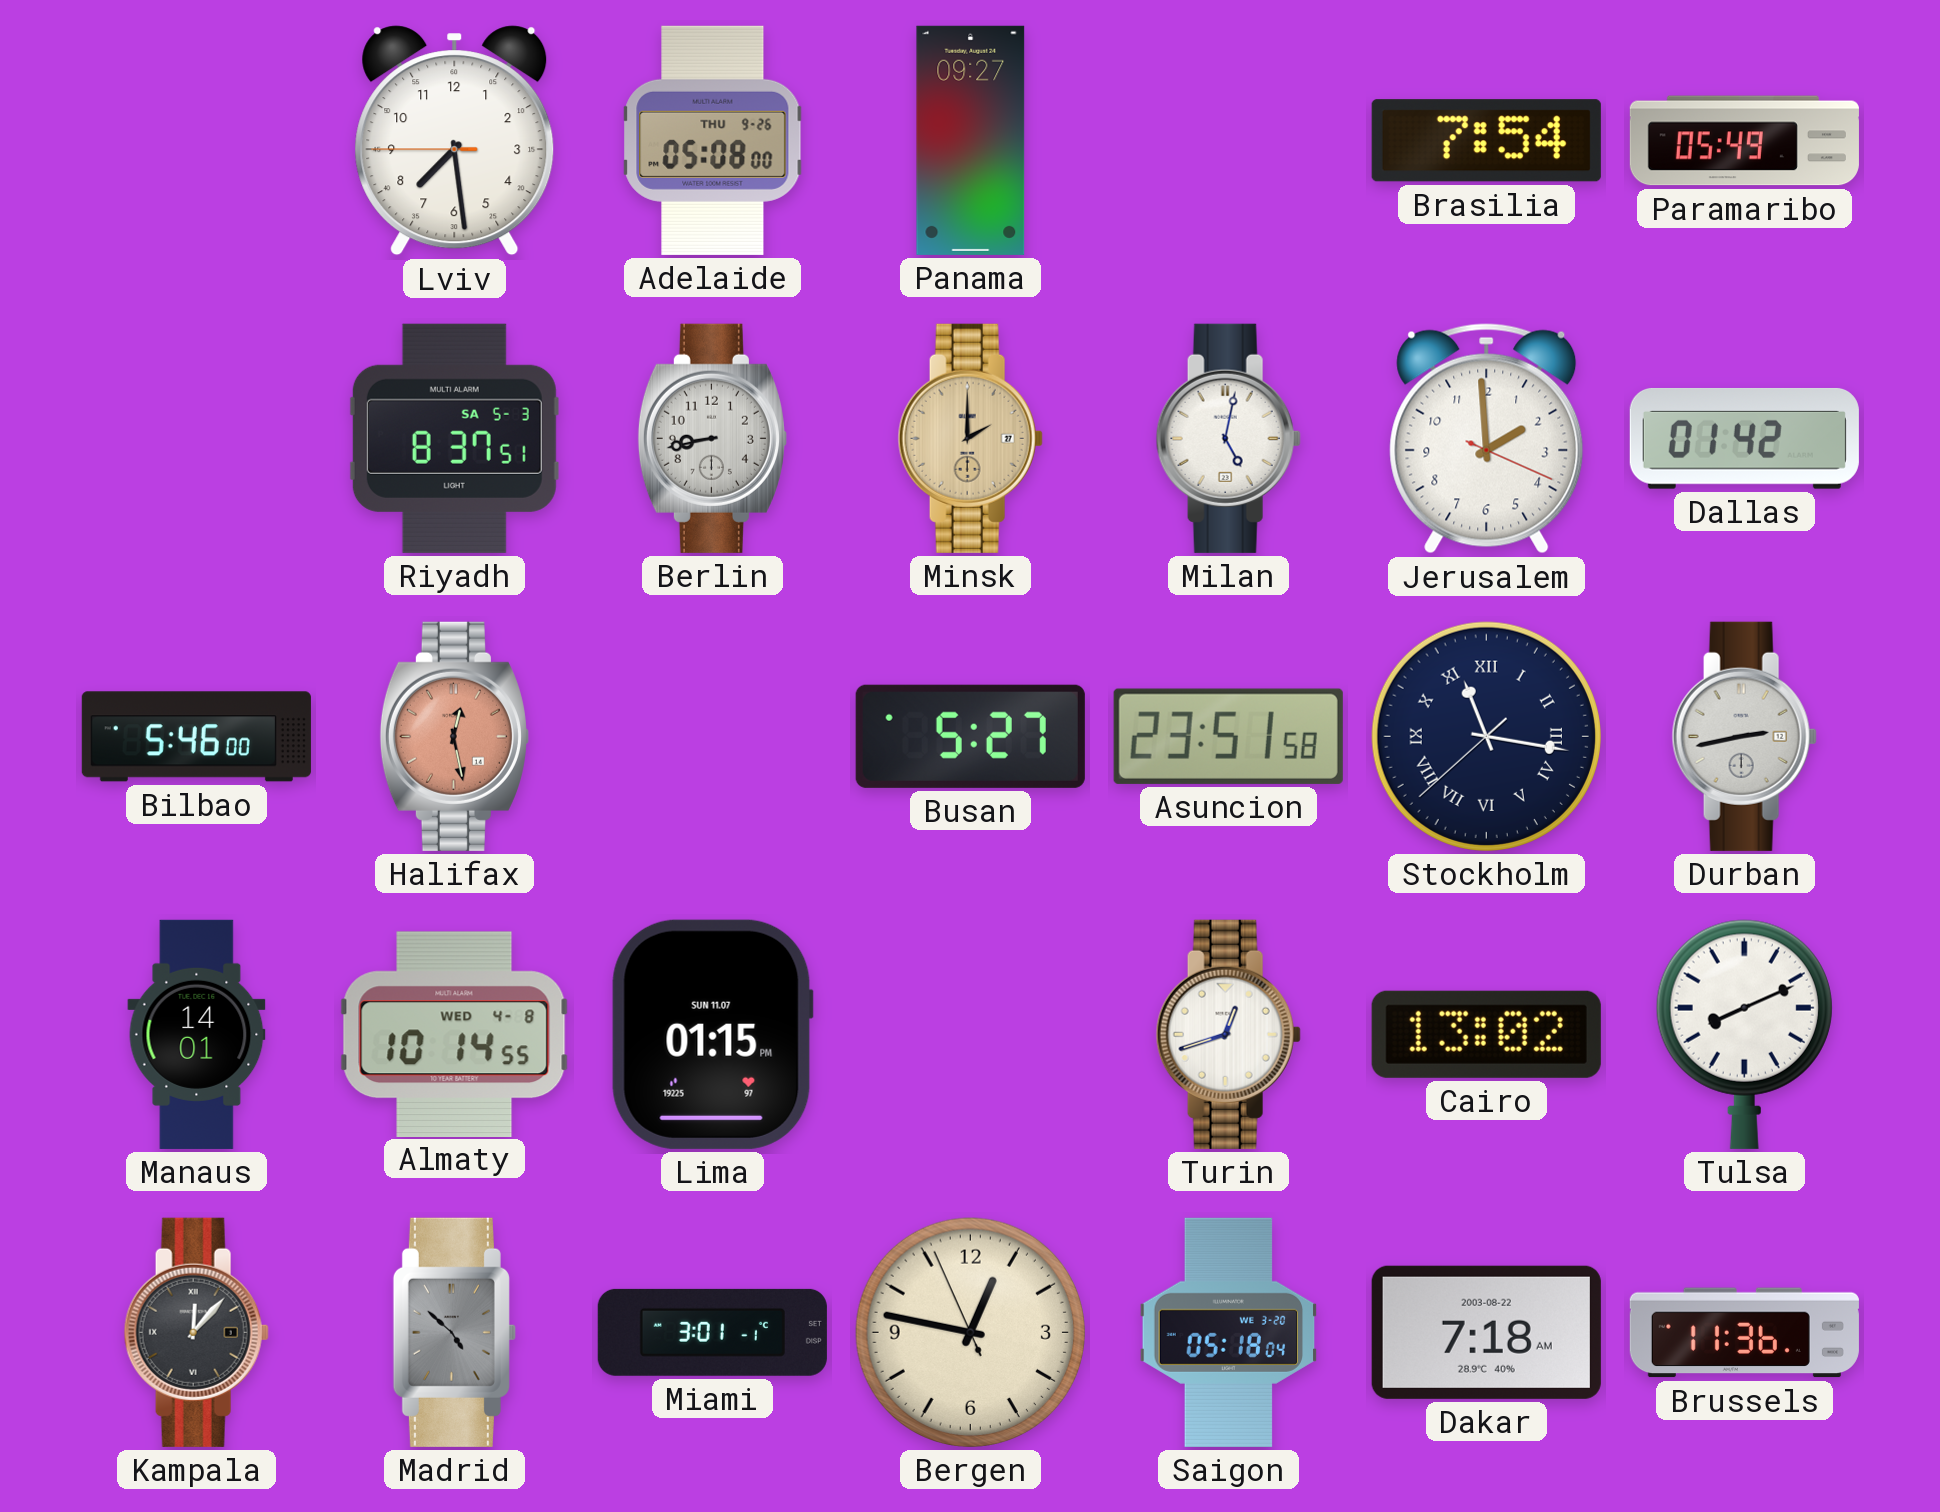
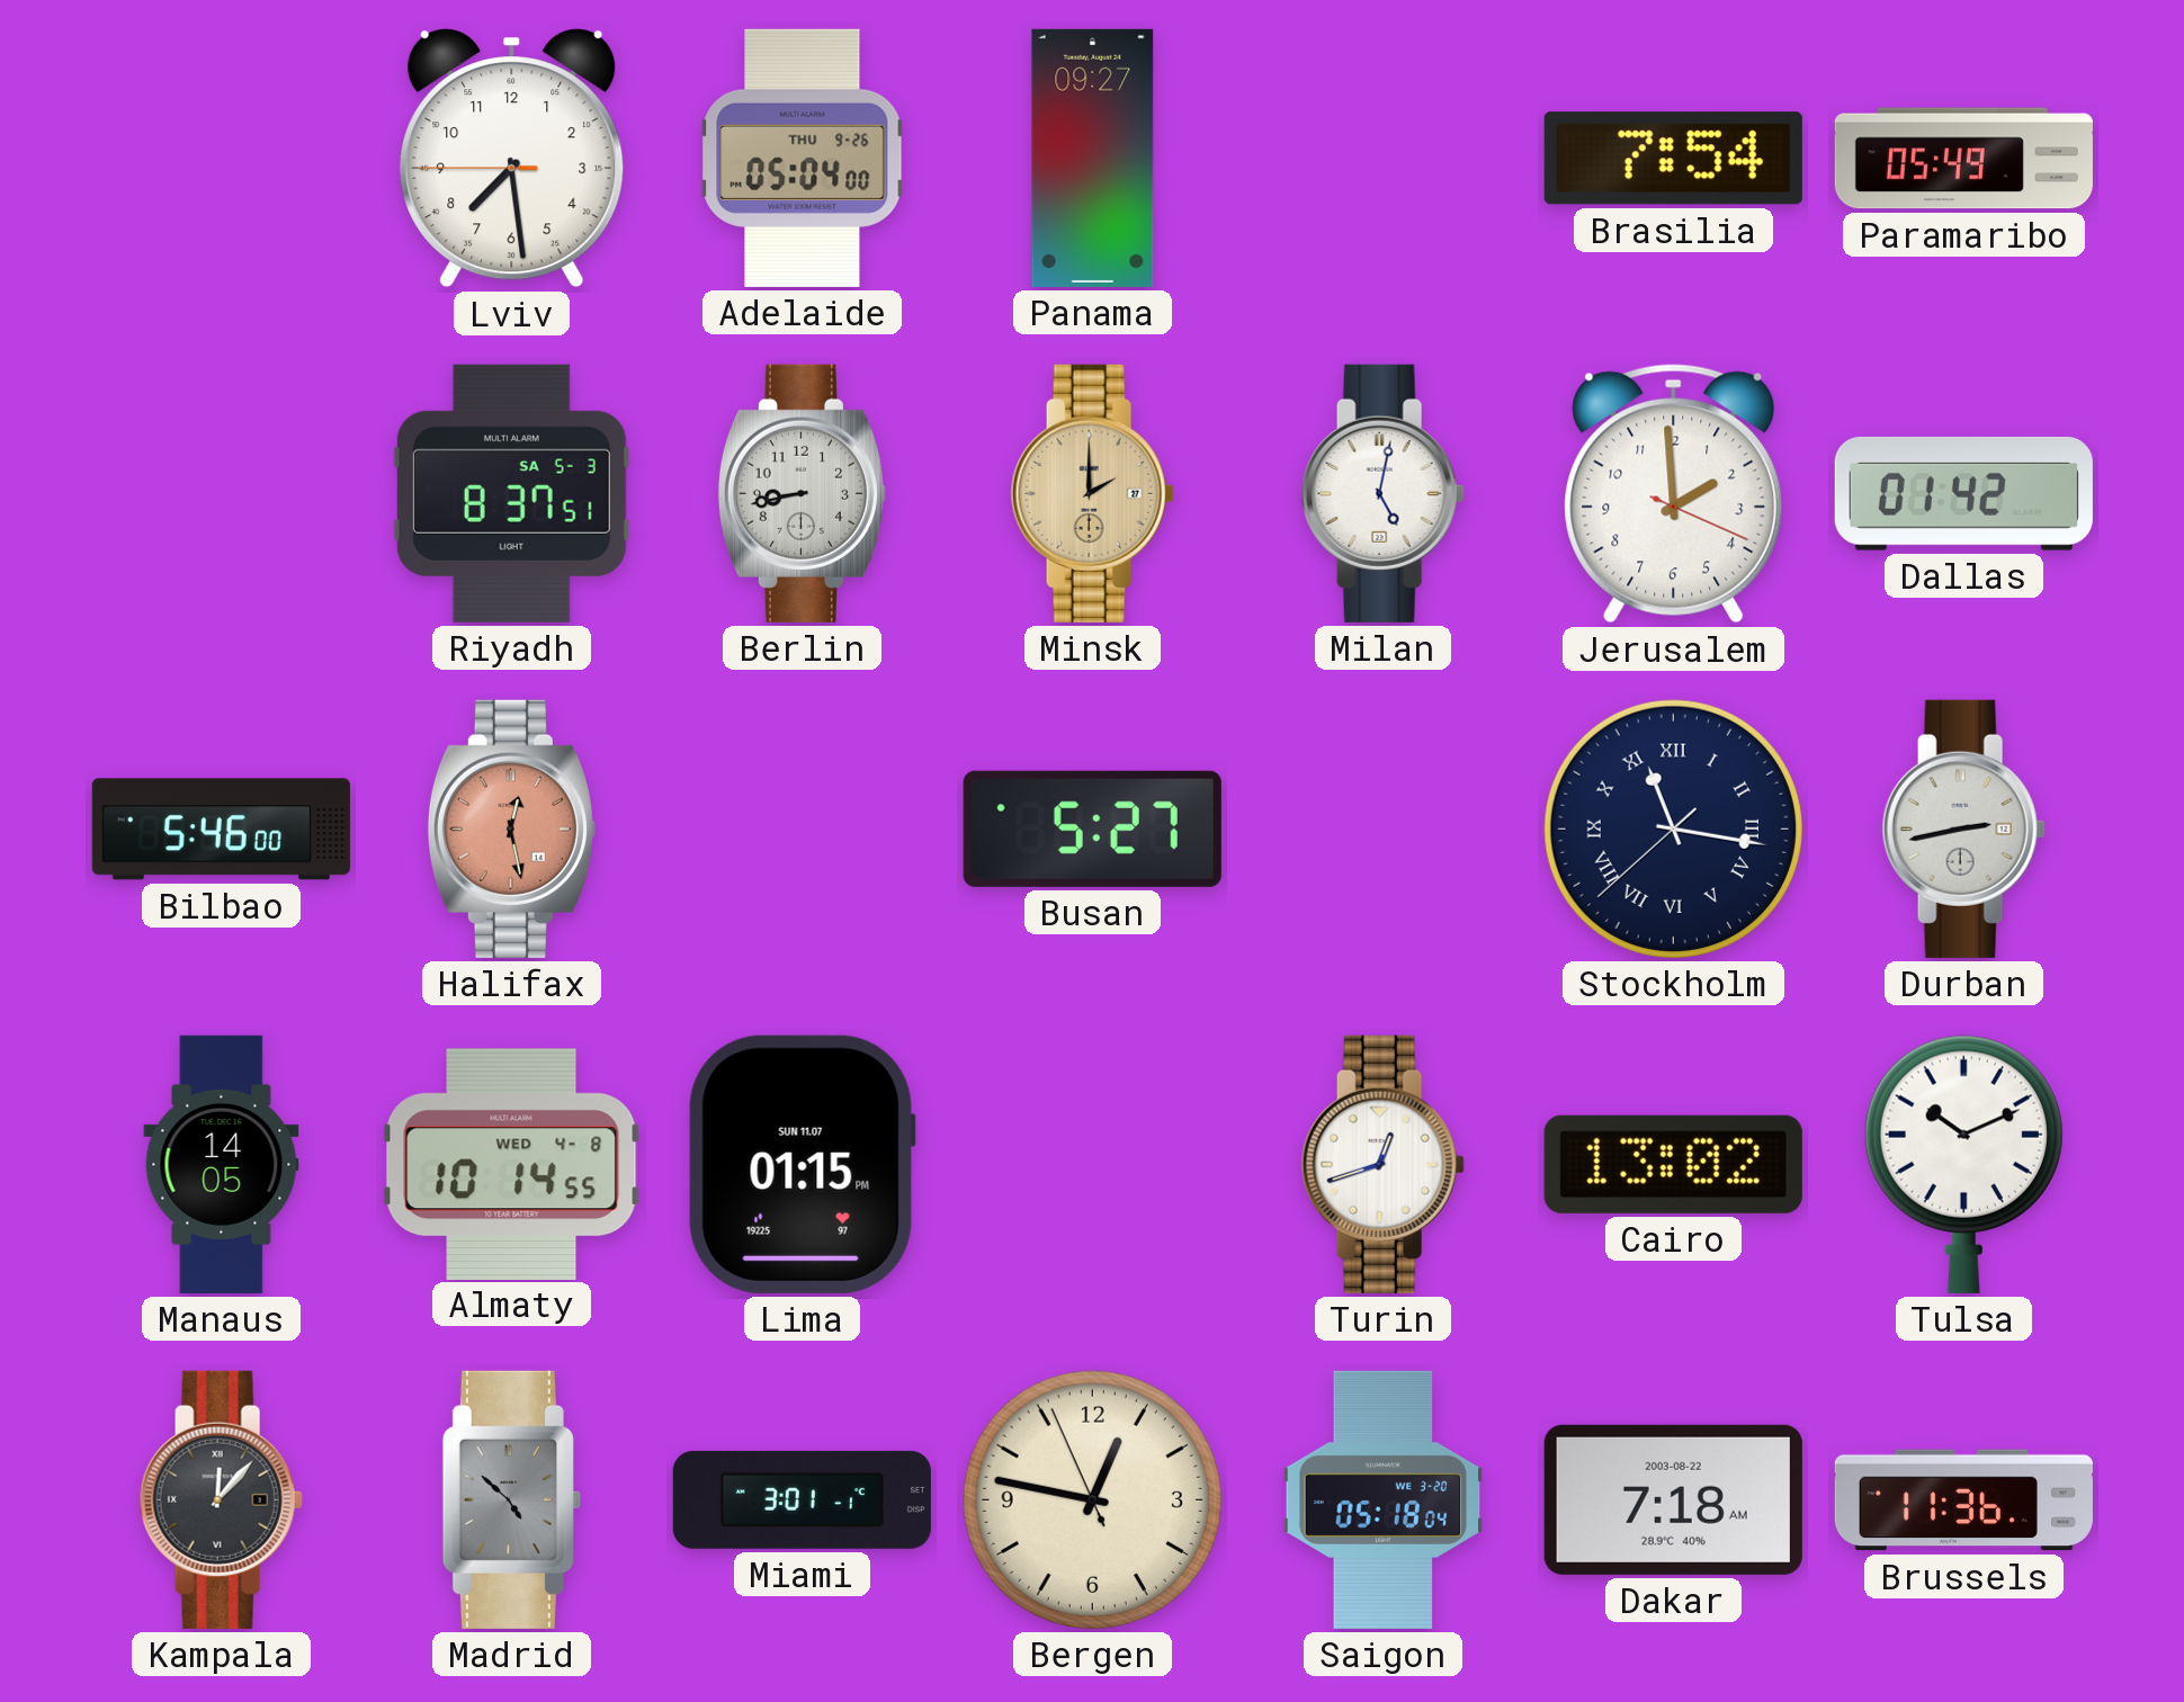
Adelaide: 05:08 -> 05:04
Asuncion: 23:51 -> none
Manaus: 14:01 -> 14:05
Tulsa: 8:11 -> 10:11
